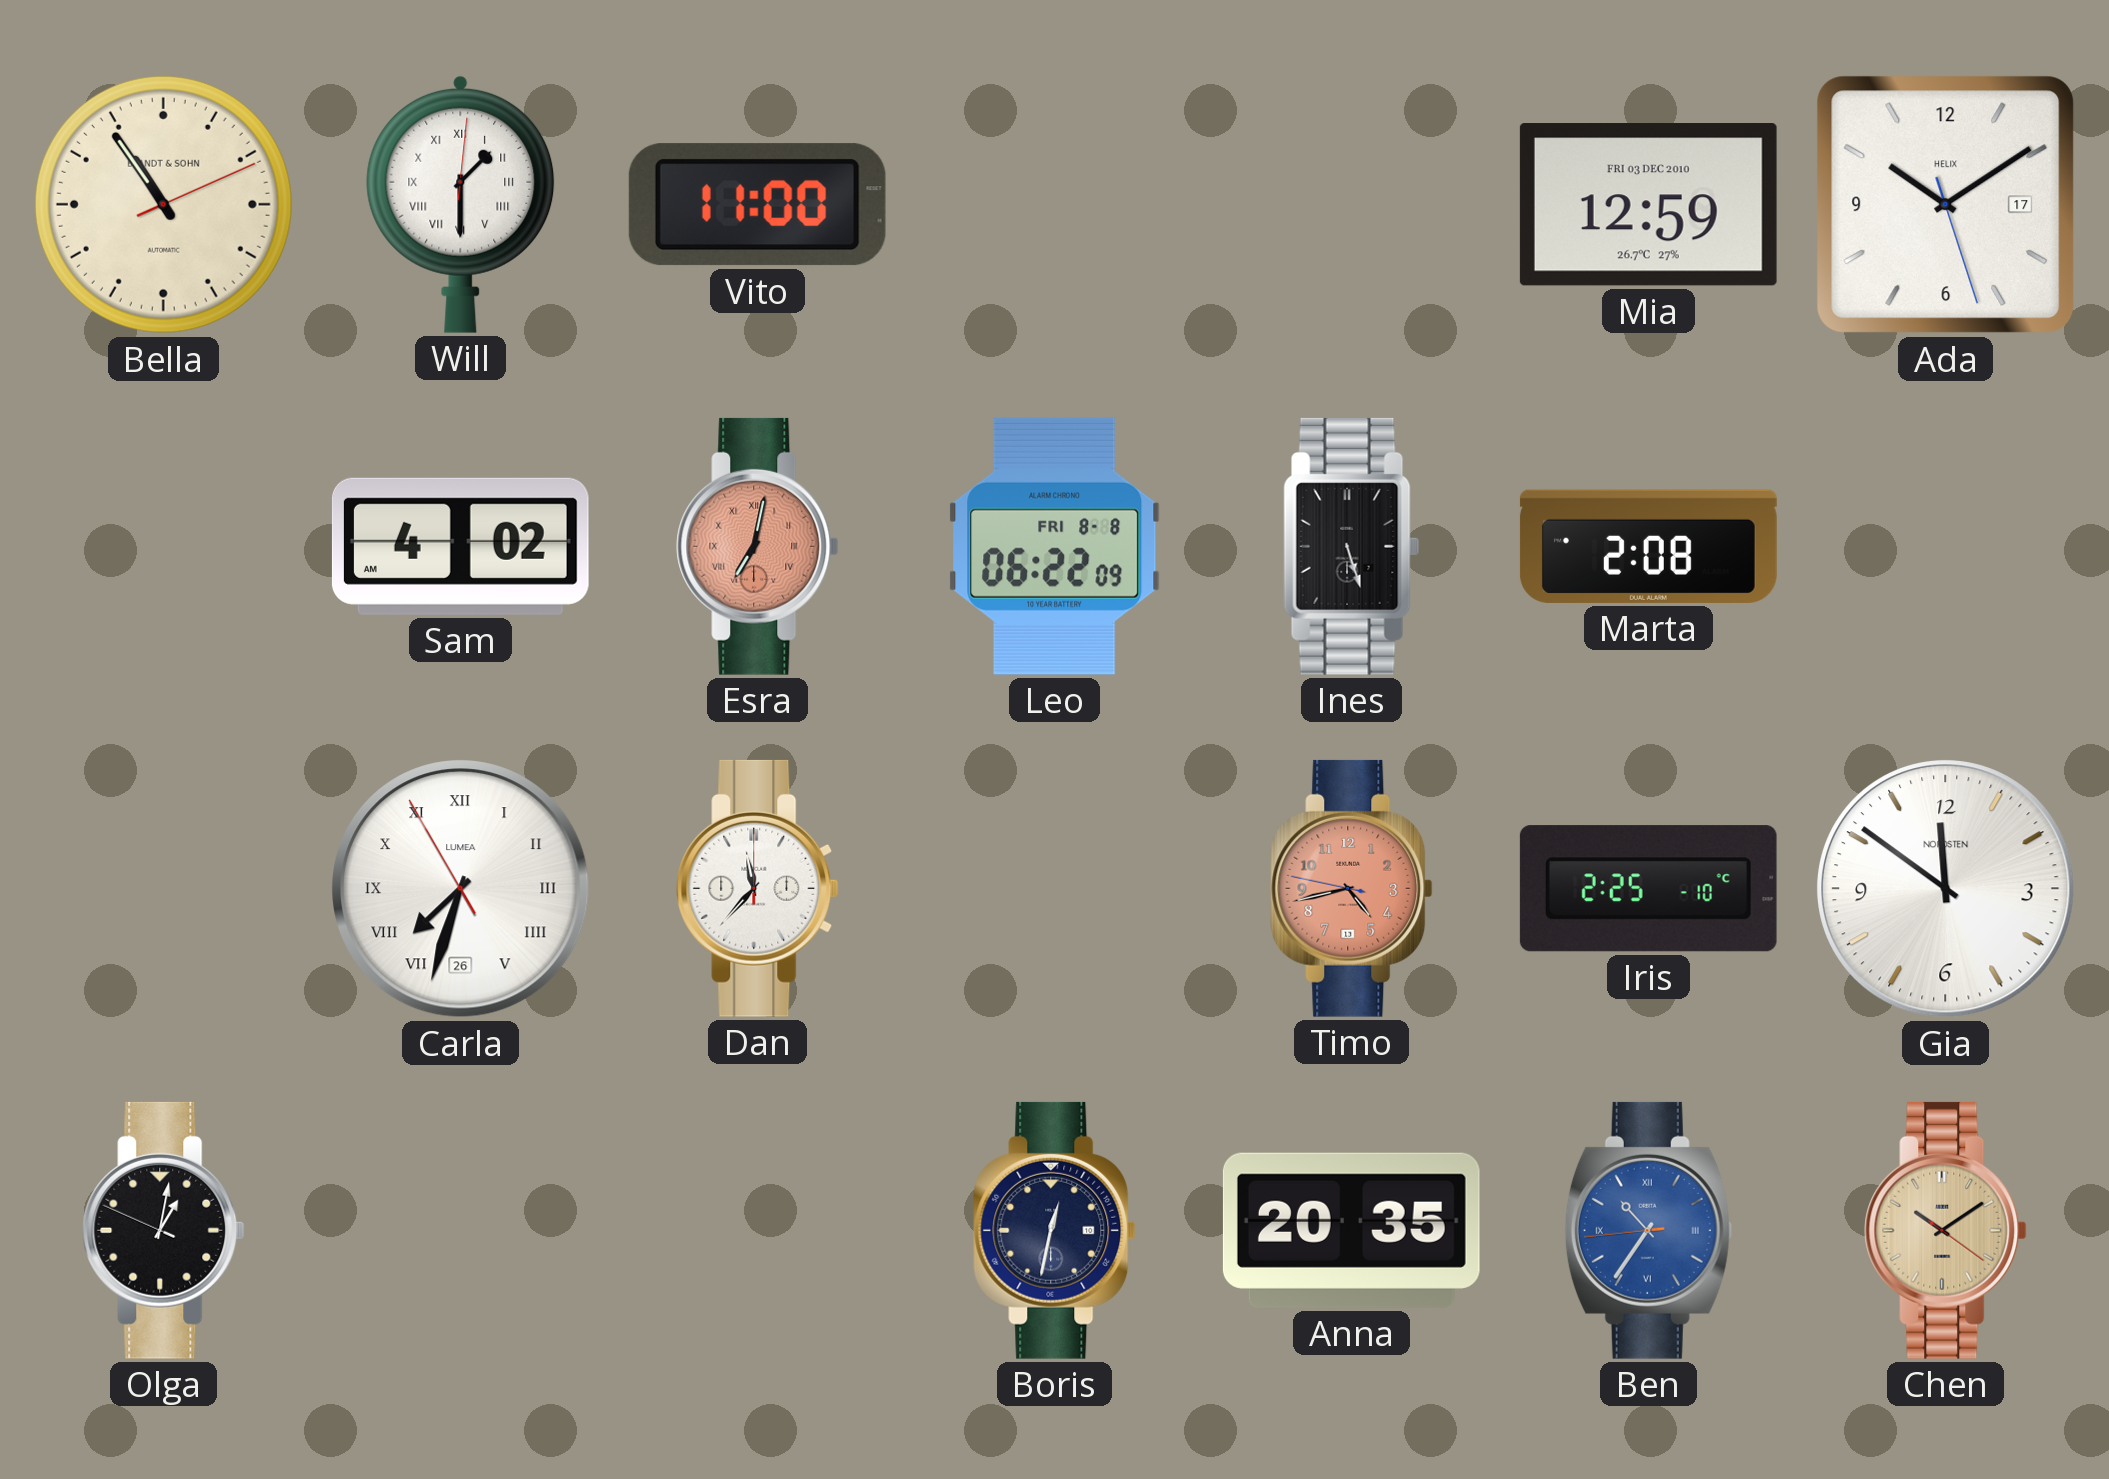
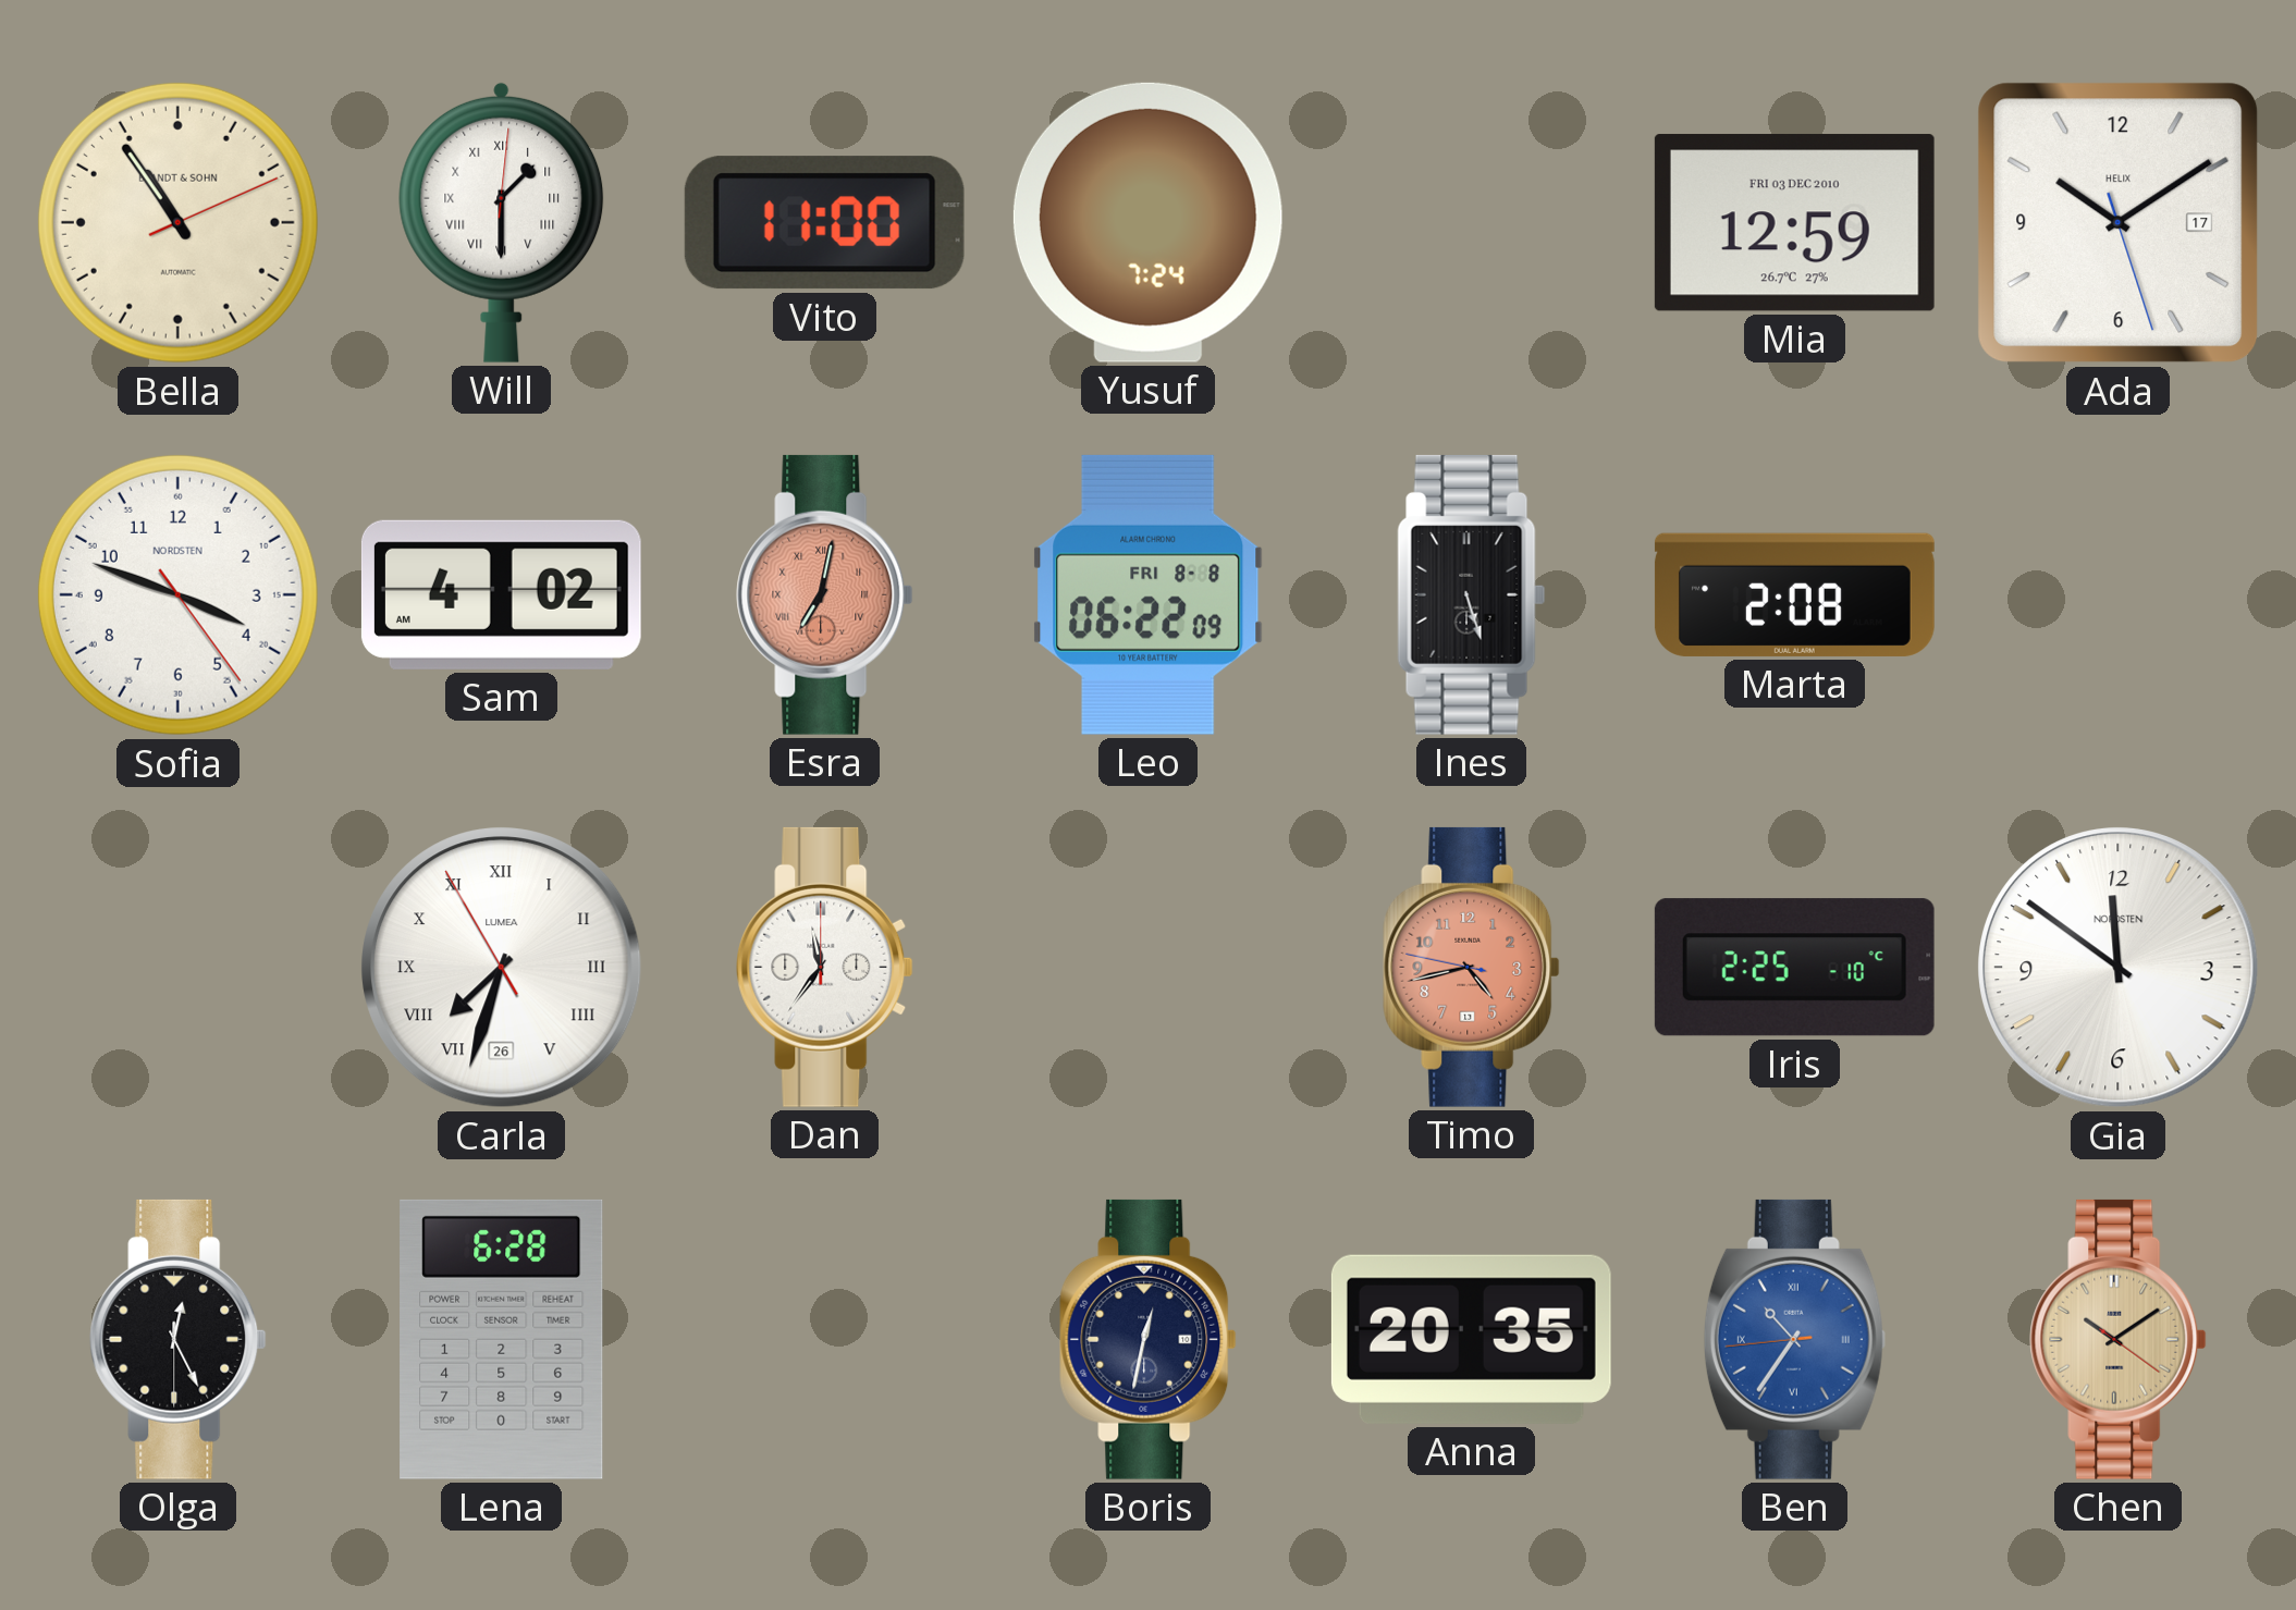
Yusuf: none -> 7:24
Sofia: none -> 3:48
Dan: 11:37 -> 11:36
Olga: 1:01 -> 12:25
Lena: none -> 6:28
